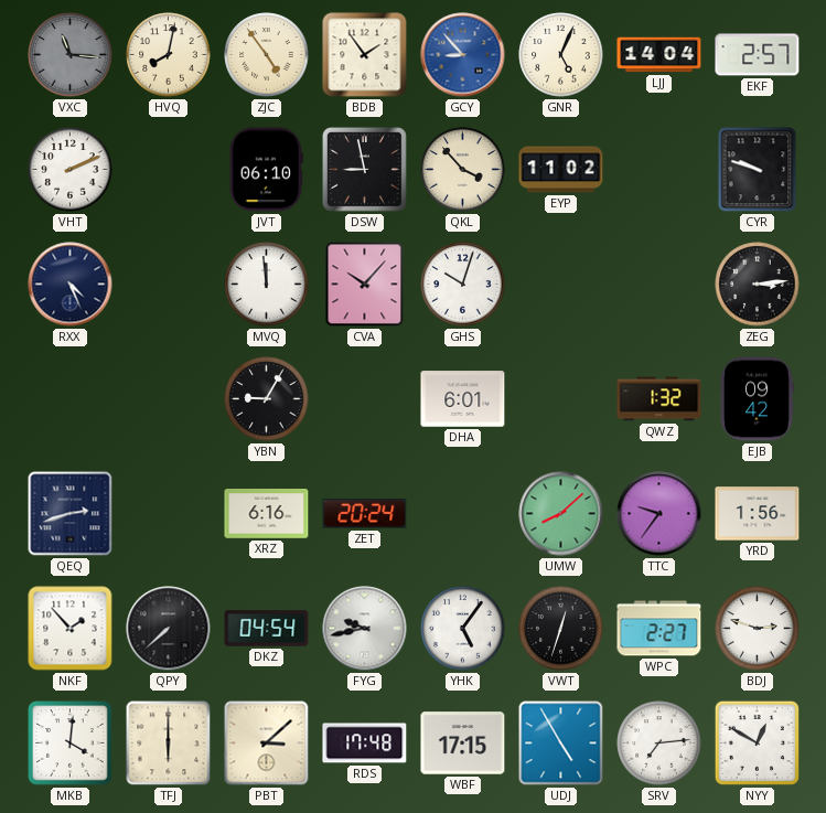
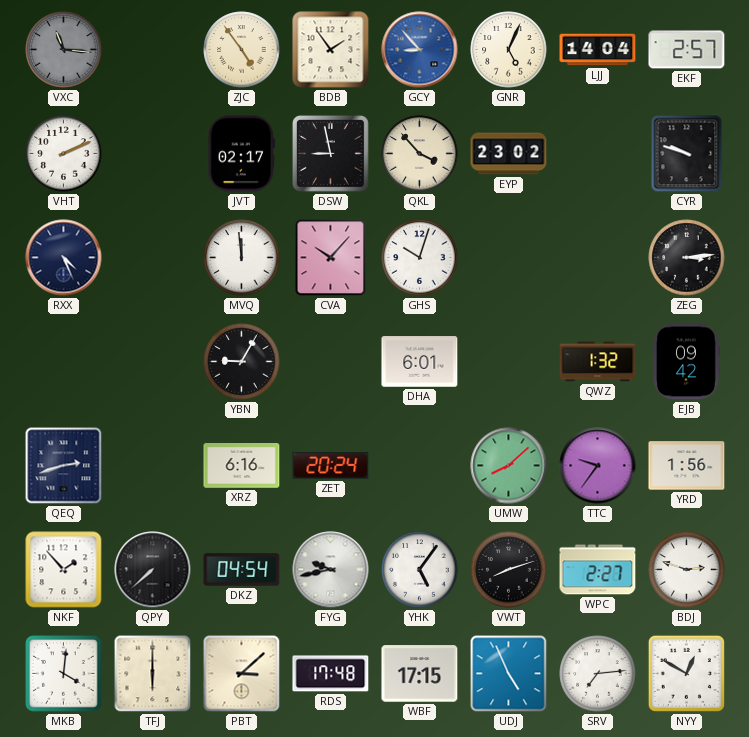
HVQ: 8:02 -> none
JVT: 06:10 -> 02:17
EYP: 11:02 -> 23:02
VWT: 12:33 -> 8:12
UDJ: 4:55 -> 4:56
